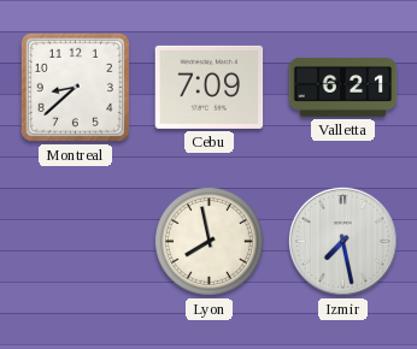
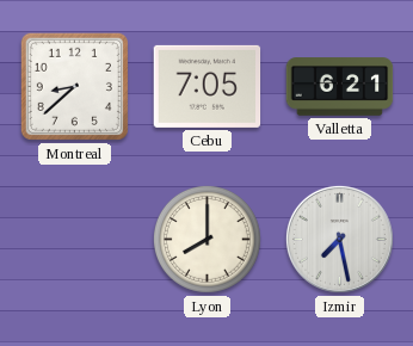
Cebu: 7:09 -> 7:05
Lyon: 7:58 -> 8:00
